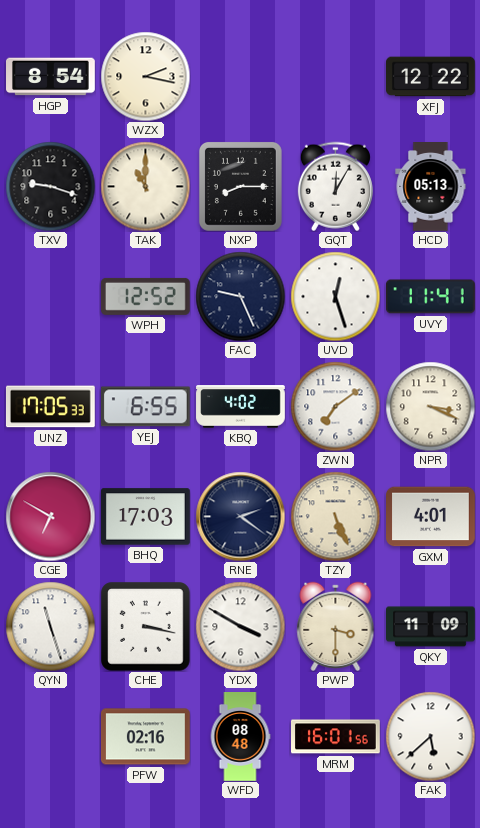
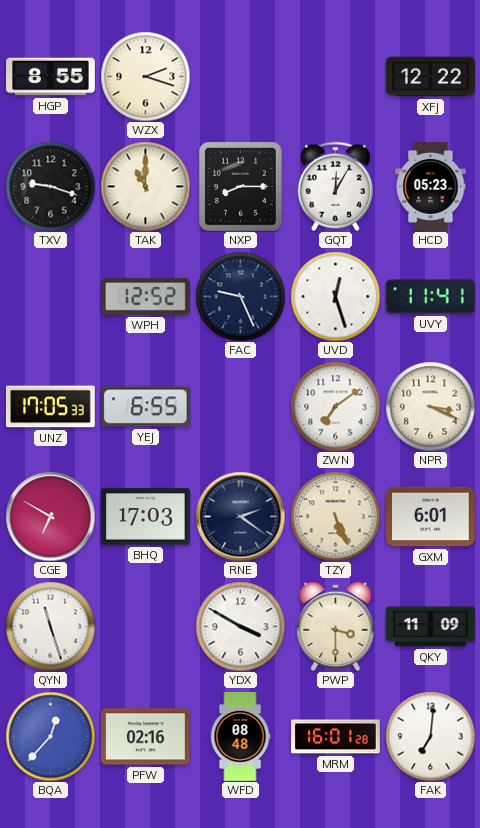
HGP: 8:54 -> 8:55
WZX: 2:17 -> 2:18
HCD: 05:13 -> 05:23
KBQ: 4:02 -> none
GXM: 4:01 -> 6:01
CHE: 3:17 -> none
BQA: none -> 12:37
MRM: 16:01:56 -> 16:01:28
FAK: 5:38 -> 7:01
